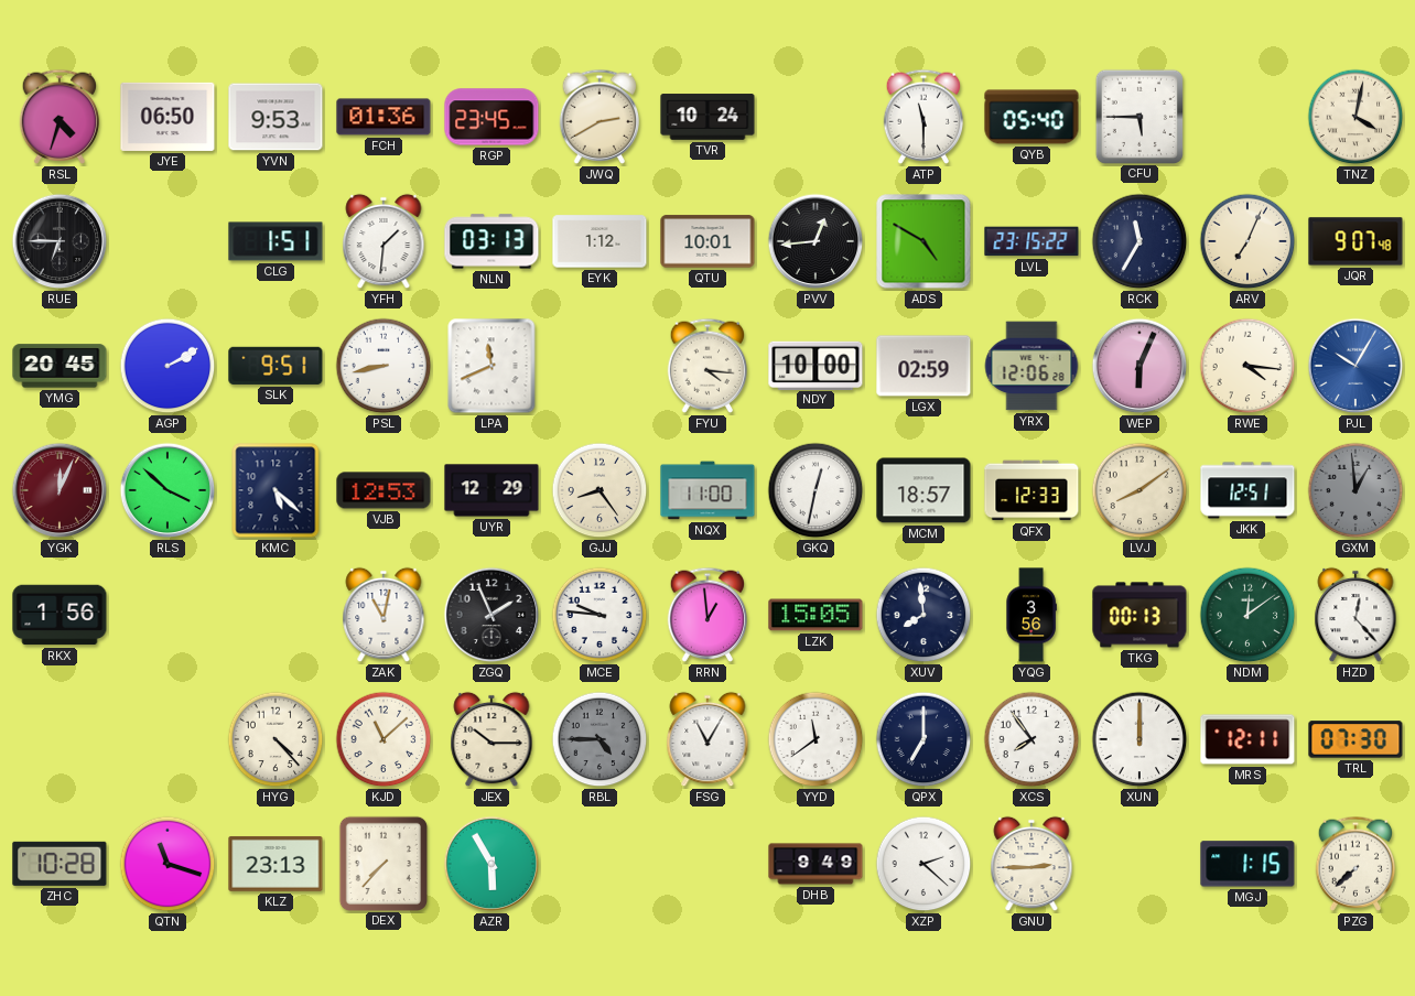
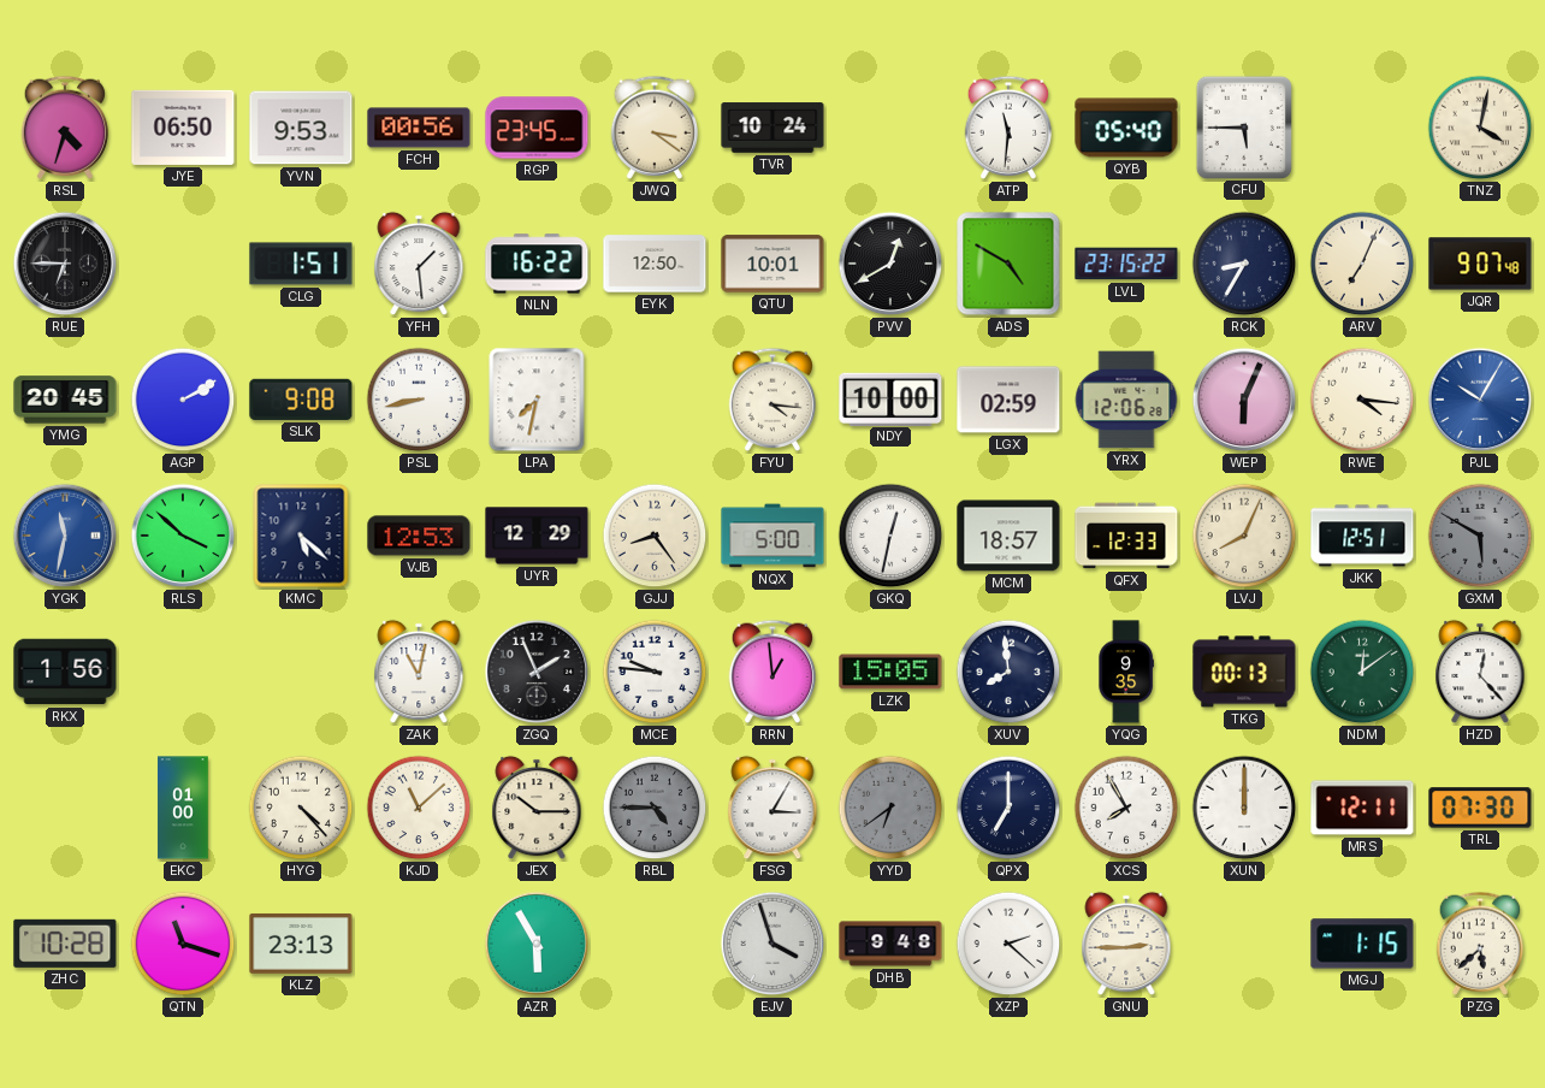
FCH: 01:36 -> 00:56
JWQ: 2:40 -> 3:21
ATP: 11:30 -> 11:31
YFH: 1:31 -> 1:29
NLN: 03:13 -> 16:22
EYK: 1:12 -> 12:50
PVV: 12:44 -> 12:40
RCK: 11:35 -> 8:35
SLK: 9:51 -> 9:08
LPA: 11:41 -> 7:32
YGK: 12:04 -> 11:32
YGK dial: burgundy -> blue
NQX: 11:00 -> 5:00
LVJ: 8:09 -> 8:04
GXM: 12:59 -> 5:50
YQG: 3:56 -> 9:35
EKC: none -> 01:00
FSG: 11:05 -> 3:05
YYD: 11:39 -> 6:39
YYD dial: white -> grey
XCS: 7:54 -> 7:55
DEX: 7:37 -> none
EJV: none -> 3:57
DHB: 9:49 -> 9:48
PZG: 7:38 -> 5:38
